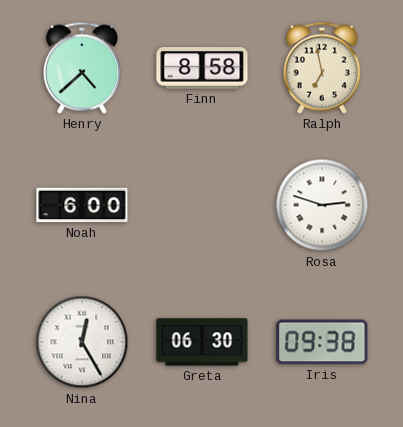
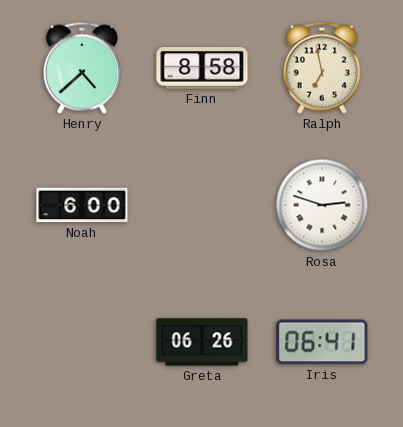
Nina: 12:25 -> none
Greta: 06:30 -> 06:26
Iris: 09:38 -> 06:41
